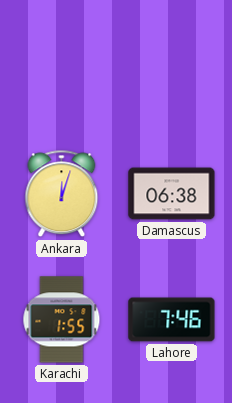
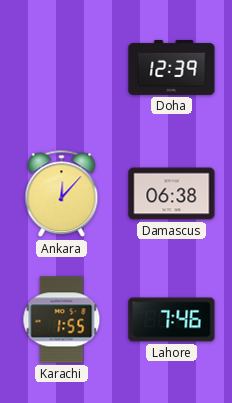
Doha: none -> 12:39
Ankara: 12:03 -> 12:07
